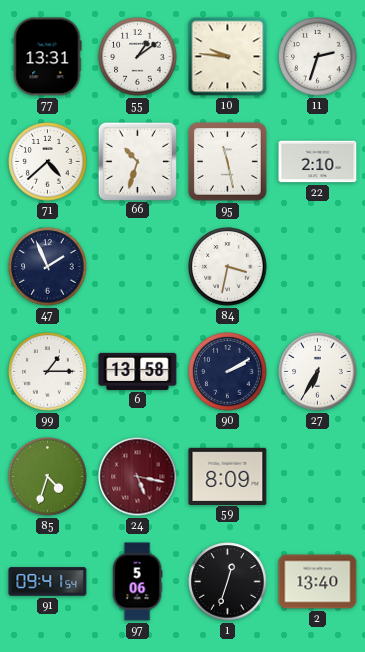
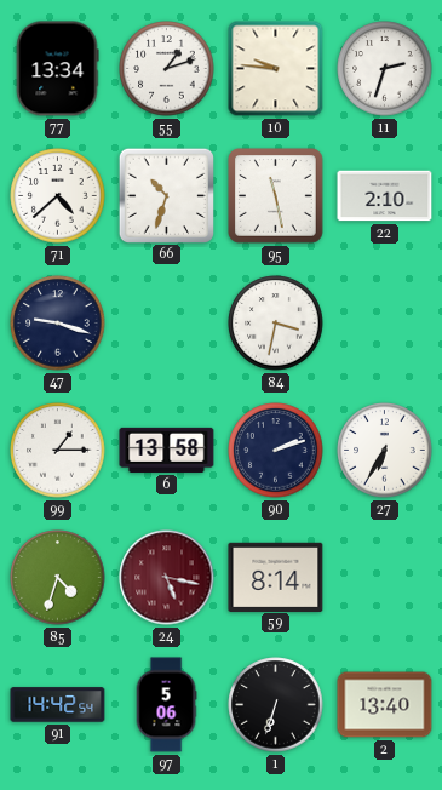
77: 13:31 -> 13:34
55: 1:09 -> 1:12
47: 1:56 -> 9:18
90: 2:10 -> 2:12
59: 8:09 -> 8:14
91: 09:41 -> 14:42
1: 12:33 -> 6:33
